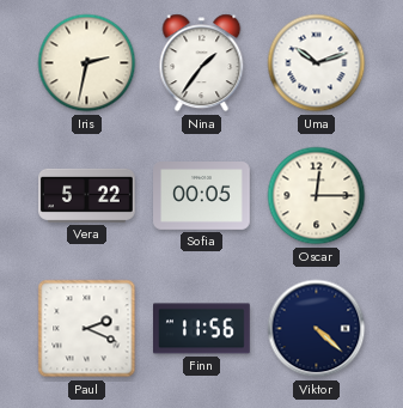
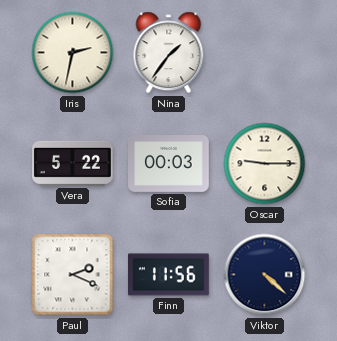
Uma: 10:12 -> none
Sofia: 00:05 -> 00:03
Oscar: 12:15 -> 9:15
